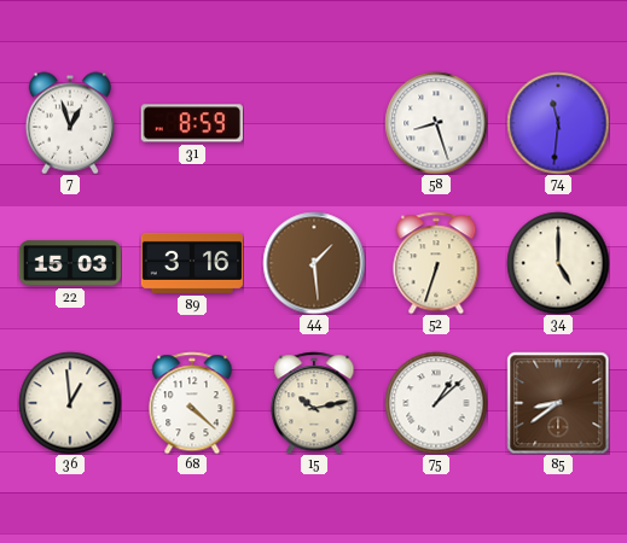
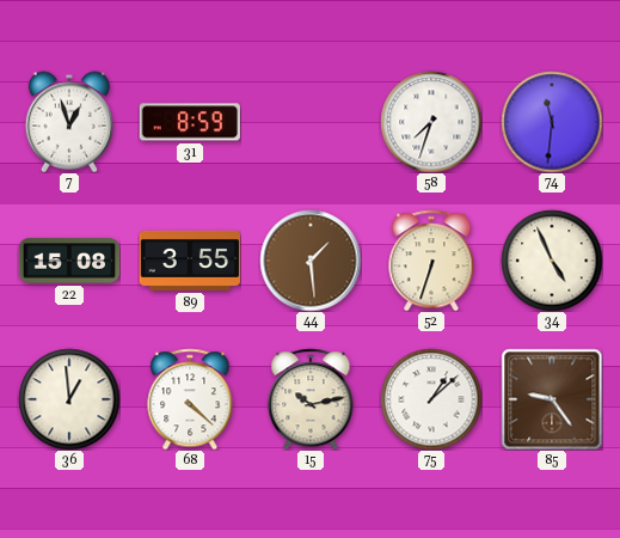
58: 8:27 -> 7:33
22: 15:03 -> 15:08
89: 3:16 -> 3:55
34: 5:00 -> 4:56
85: 8:39 -> 9:24
